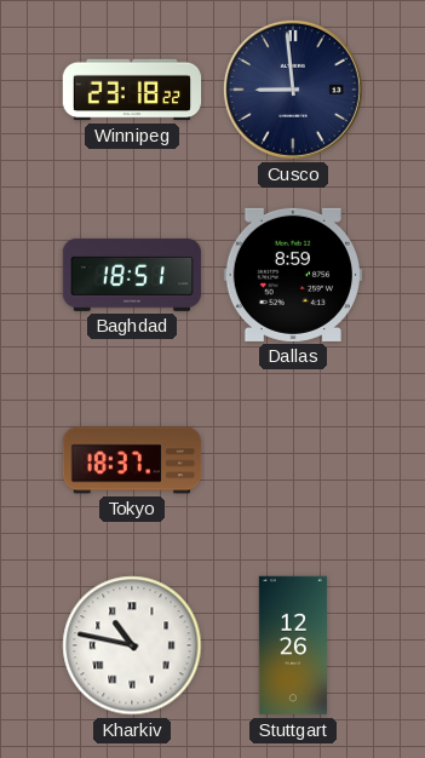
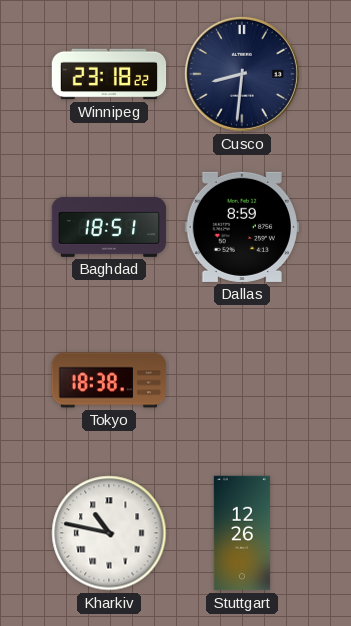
Cusco: 8:59 -> 8:31
Tokyo: 18:37 -> 18:38
